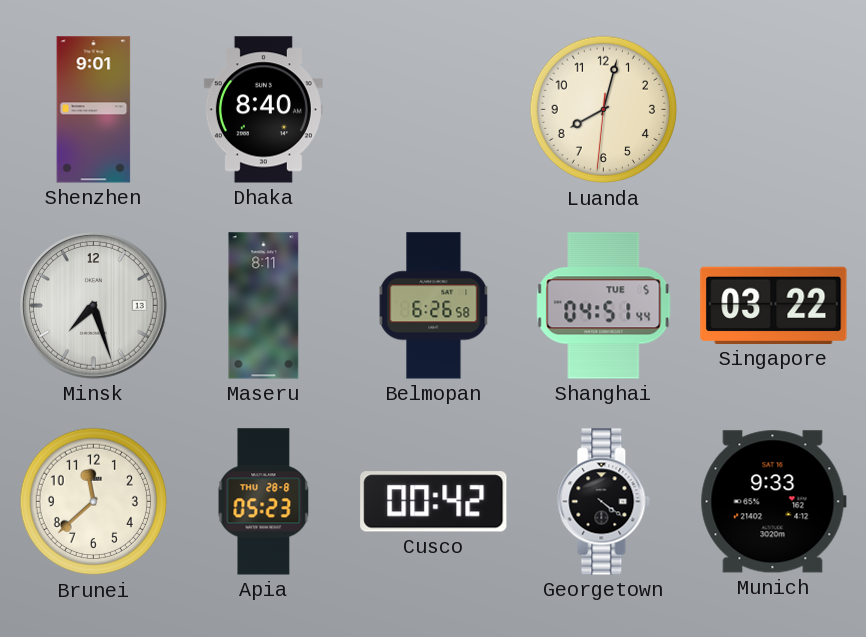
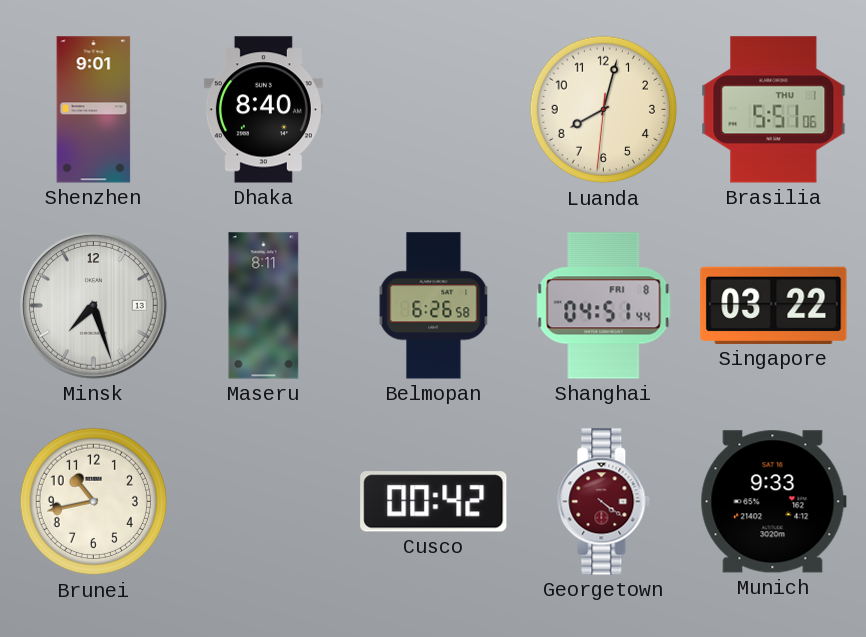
Brasilia: none -> 5:51
Shanghai date: TUE 5 -> FRI 8
Brunei: 11:38 -> 10:43
Apia: 05:23 -> none
Georgetown dial: black -> burgundy
